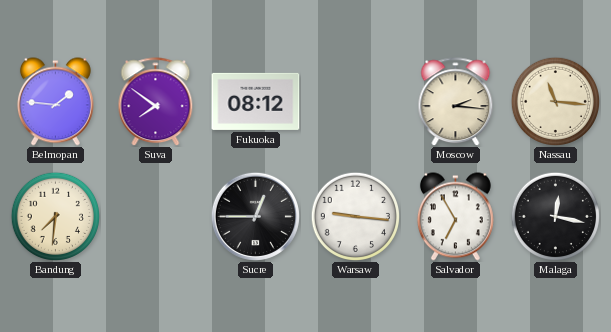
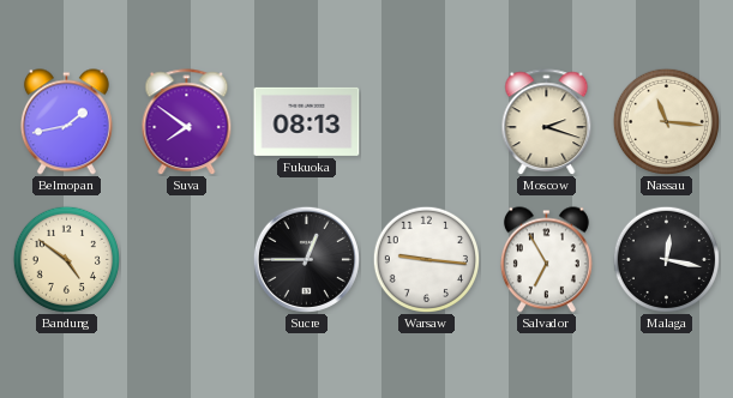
Belmopan: 1:46 -> 1:43
Fukuoka: 08:12 -> 08:13
Moscow: 2:16 -> 2:18
Bandung: 7:31 -> 4:51
